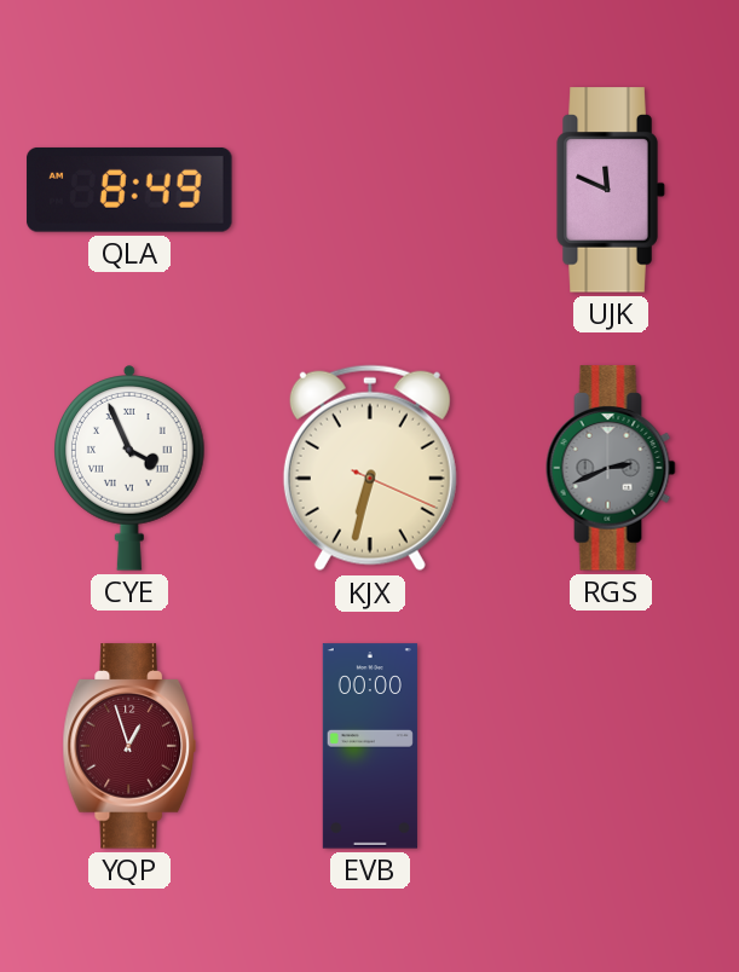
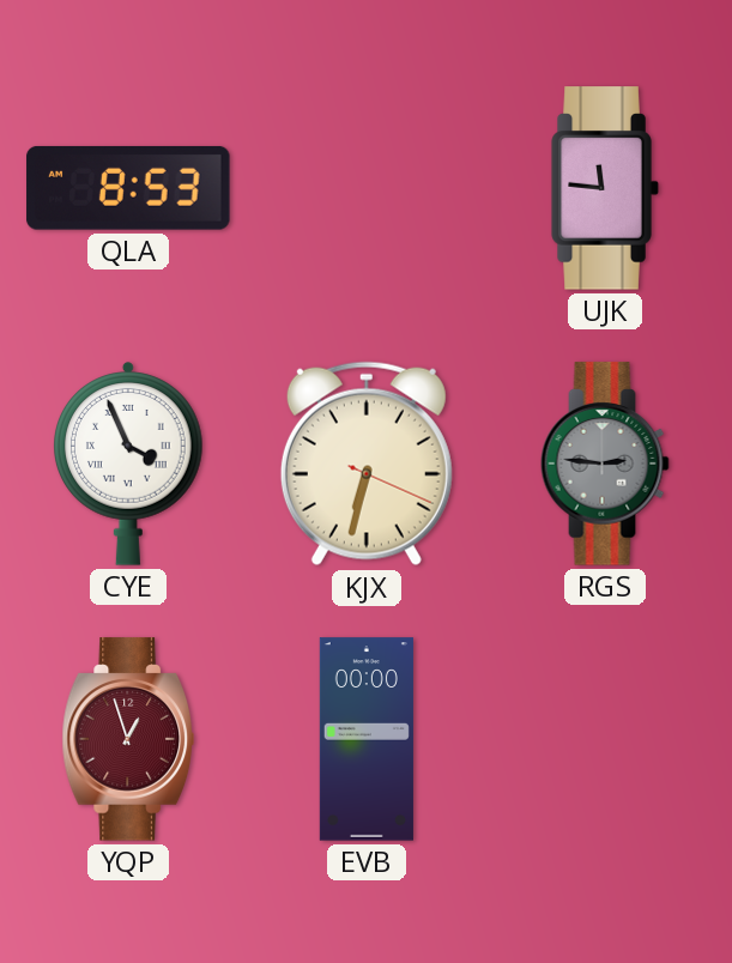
QLA: 8:49 -> 8:53
UJK: 11:49 -> 11:46
RGS: 2:41 -> 2:46
